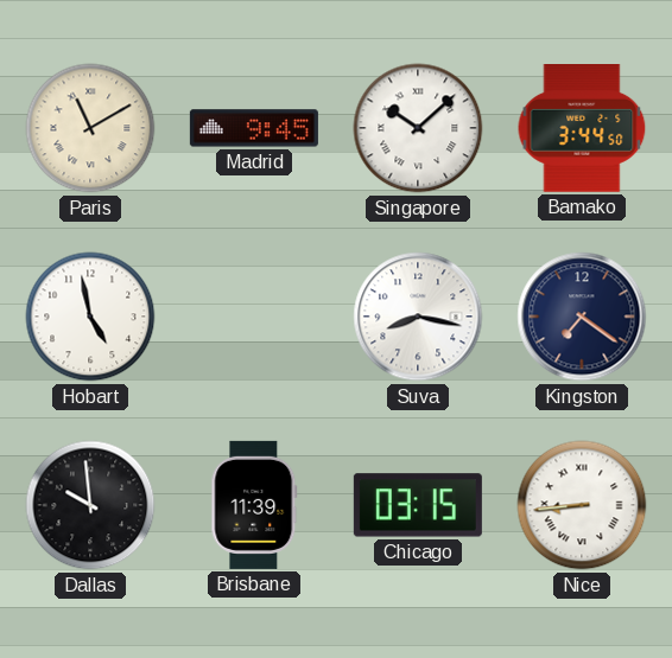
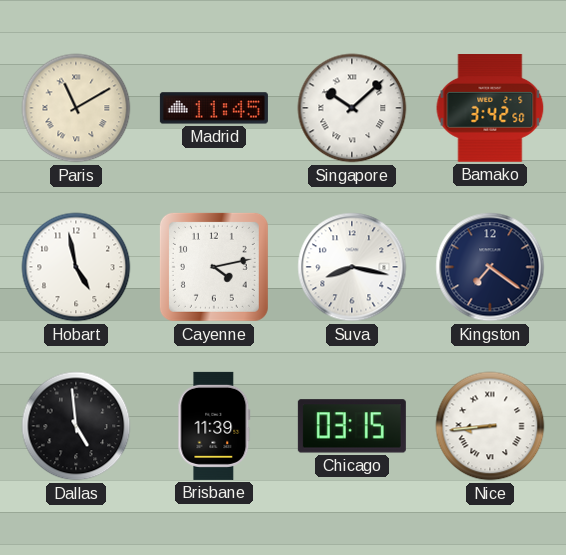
Madrid: 9:45 -> 11:45
Bamako: 3:44 -> 3:42
Cayenne: none -> 4:13
Dallas: 9:59 -> 4:59
